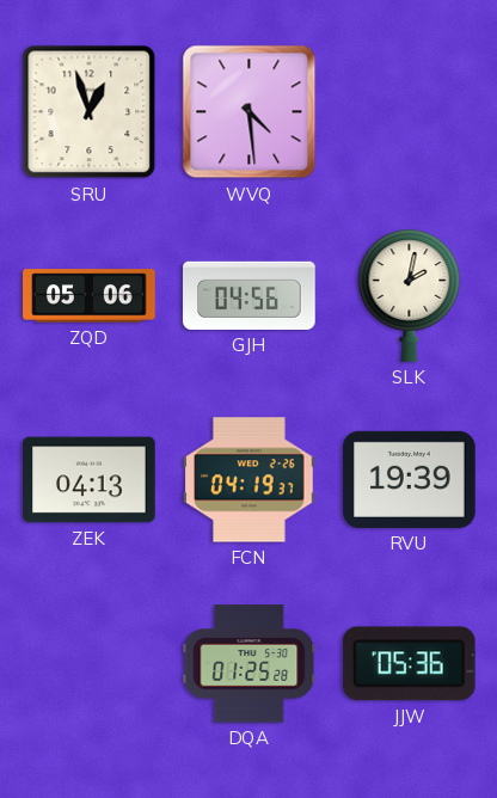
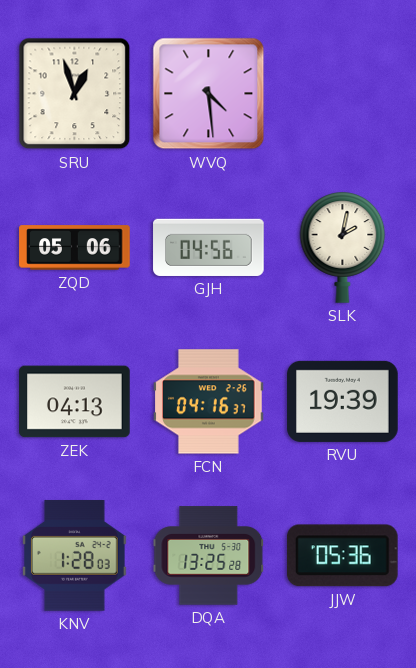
FCN: 04:19 -> 04:16
KNV: none -> 1:28
DQA: 01:25 -> 13:25
